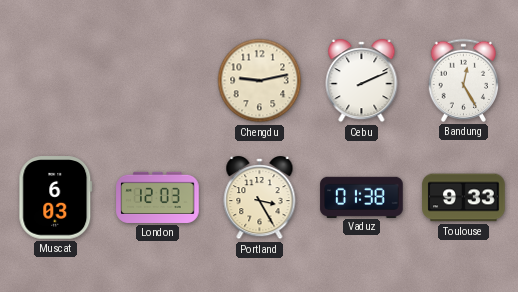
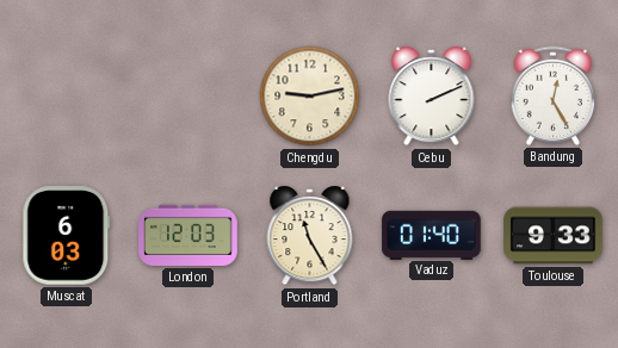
Portland: 3:25 -> 11:25
Vaduz: 01:38 -> 01:40
